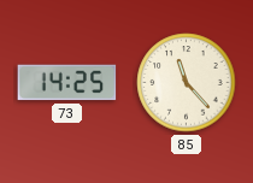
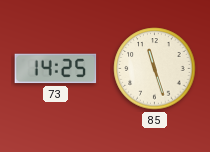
85: 11:23 -> 11:27
